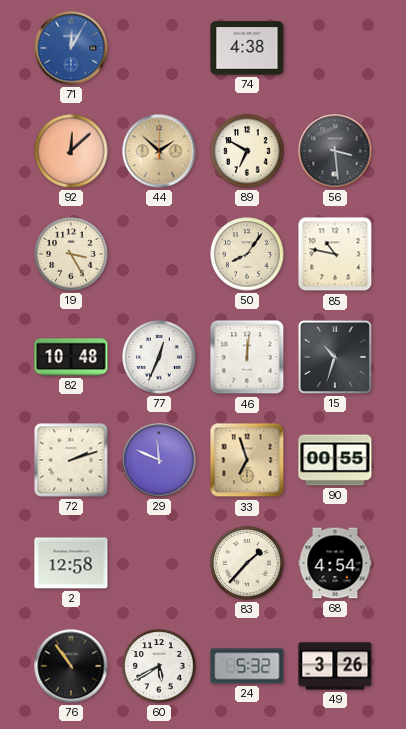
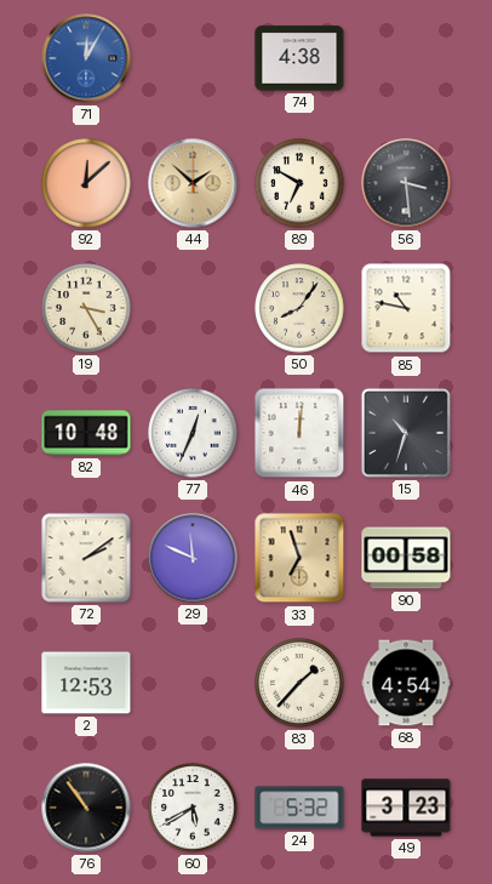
72: 2:12 -> 2:09
90: 00:55 -> 00:58
2: 12:58 -> 12:53
49: 3:26 -> 3:23
